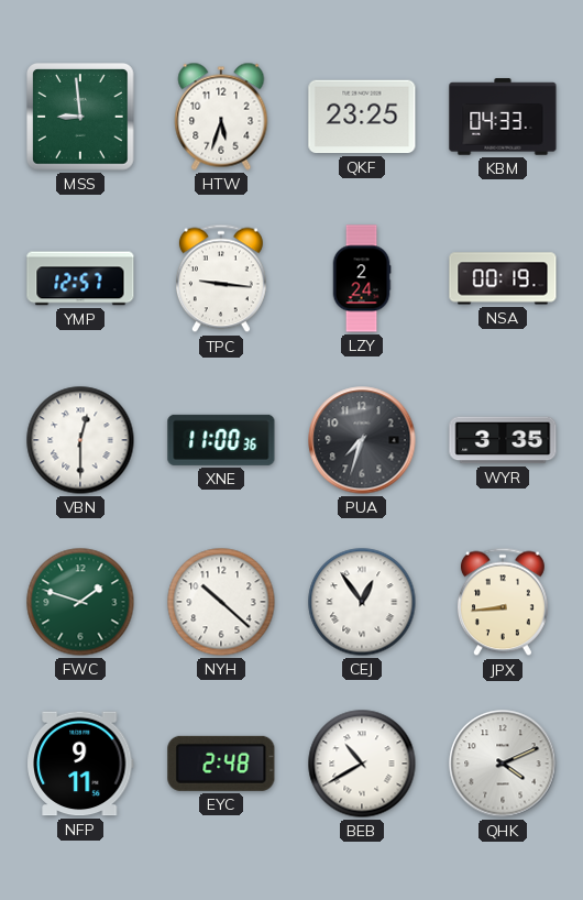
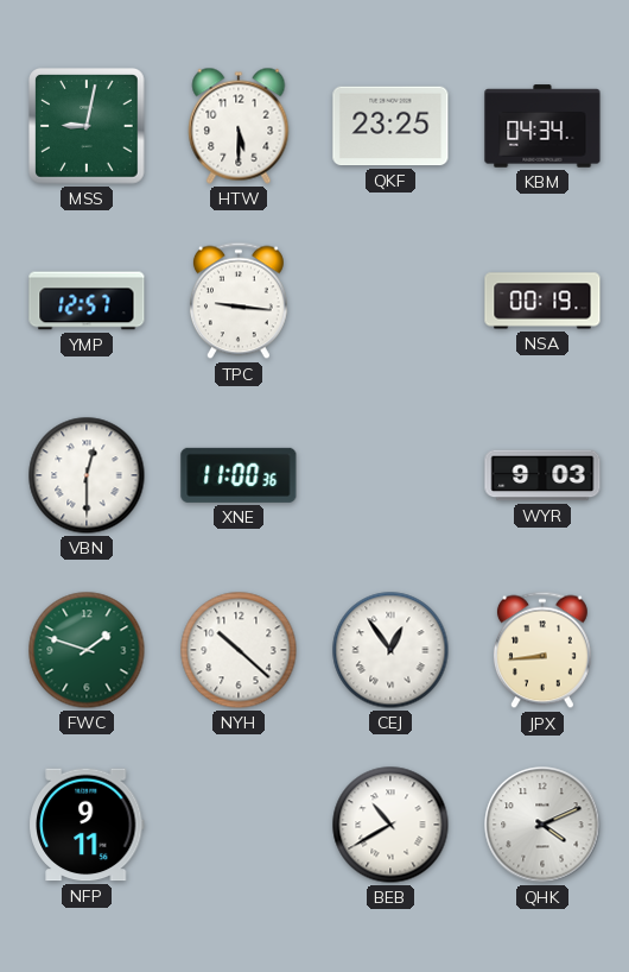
MSS: 8:59 -> 9:02
HTW: 5:33 -> 5:30
KBM: 04:33 -> 04:34
LZY: 2:24 -> none
PUA: 7:33 -> none
WYR: 3:35 -> 9:03
EYC: 2:48 -> none
